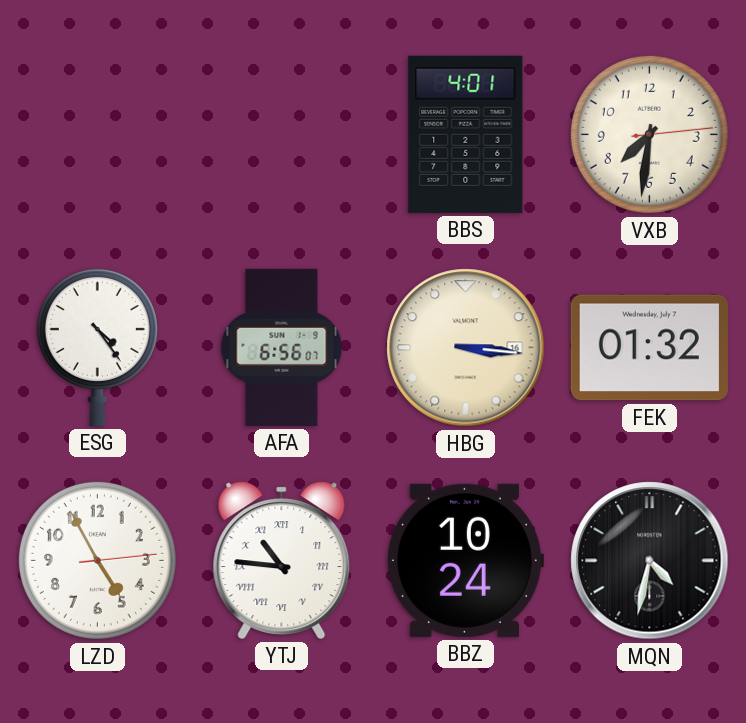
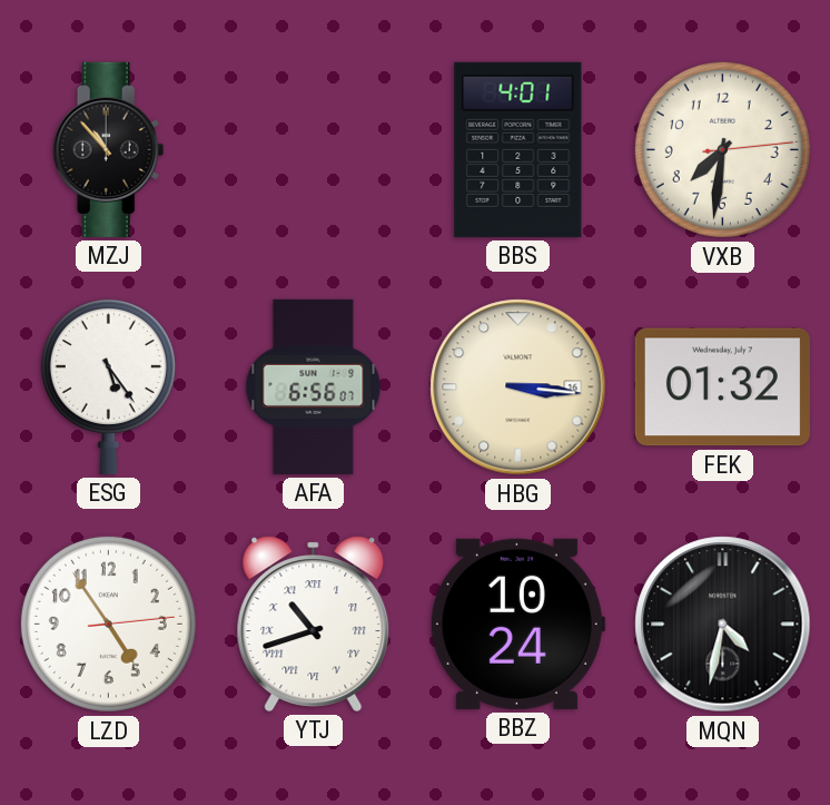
MZJ: none -> 10:53
ESG: 4:24 -> 5:24
LZD: 4:55 -> 4:54
YTJ: 10:46 -> 10:42
